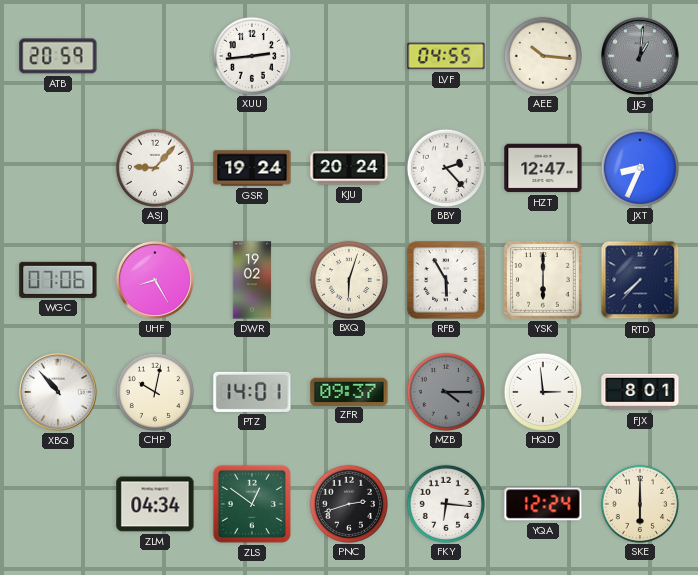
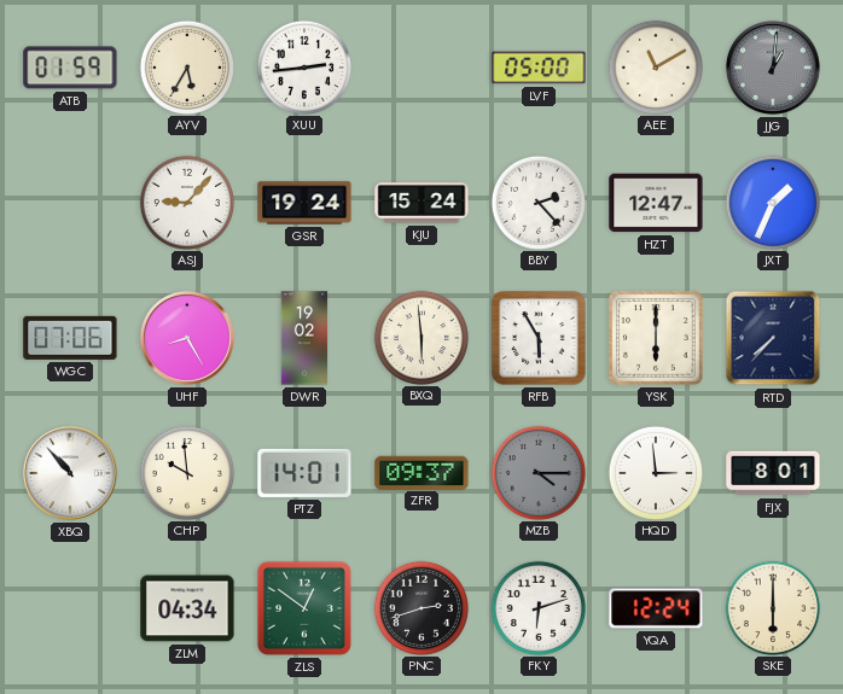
ATB: 20:59 -> 01:59
AYV: none -> 5:35
LVF: 04:55 -> 05:00
AEE: 10:16 -> 11:10
KJU: 20:24 -> 15:24
JXT: 8:34 -> 1:34
BXQ: 6:03 -> 5:59
CHP: 10:02 -> 9:59
FKY: 6:16 -> 6:12
